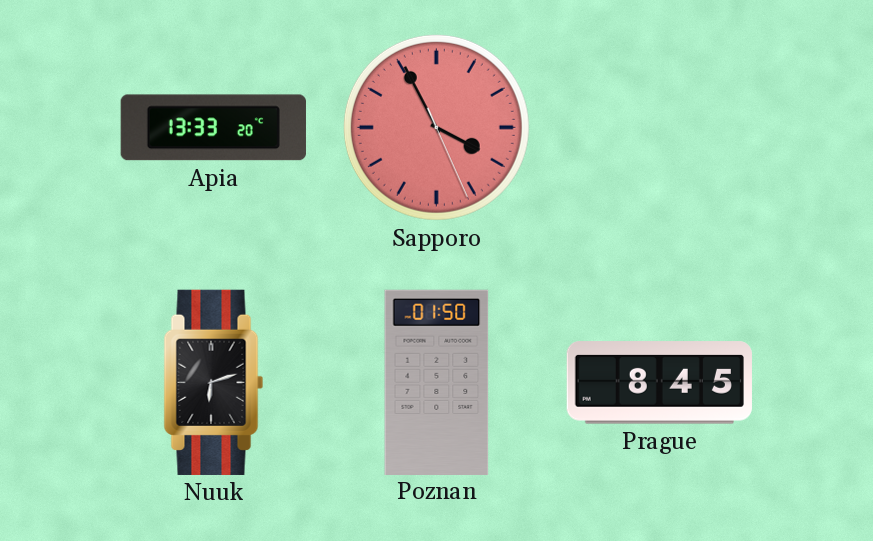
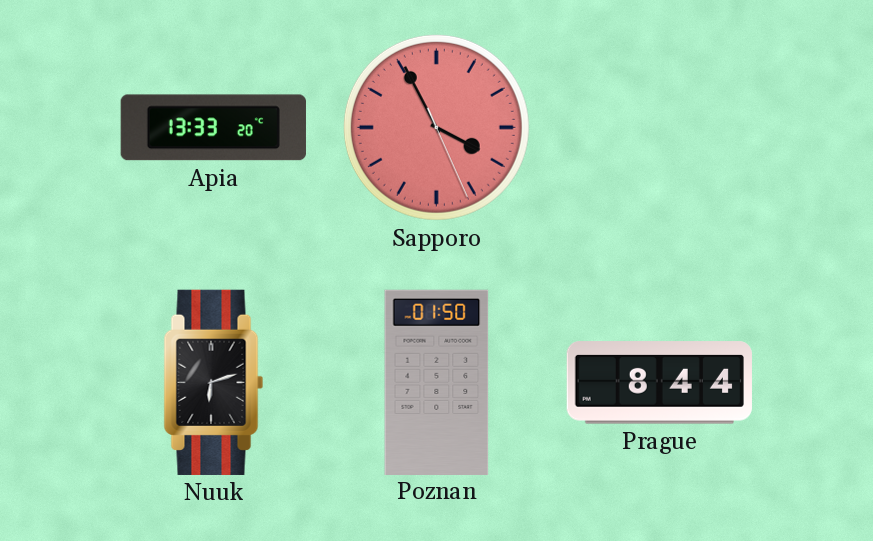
Prague: 8:45 -> 8:44
